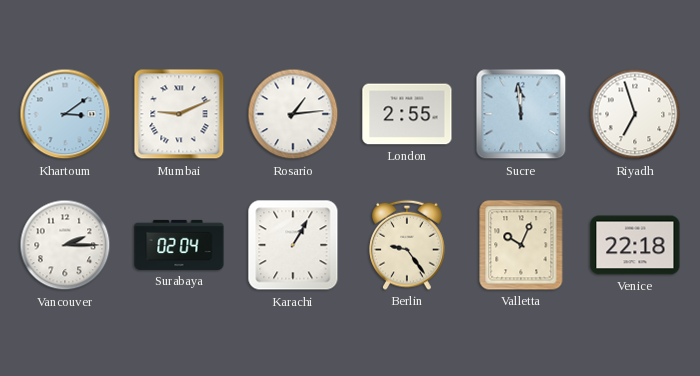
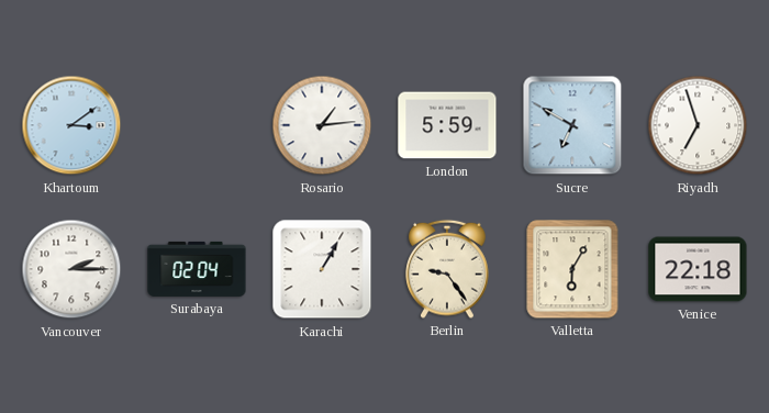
Mumbai: 9:11 -> none
London: 2:55 -> 5:59
Sucre: 11:59 -> 6:50
Valletta: 10:04 -> 6:05
